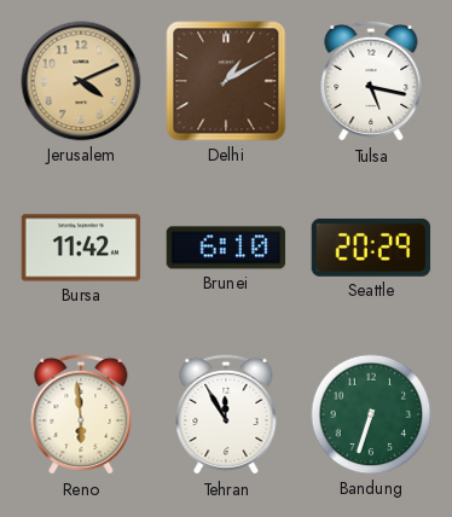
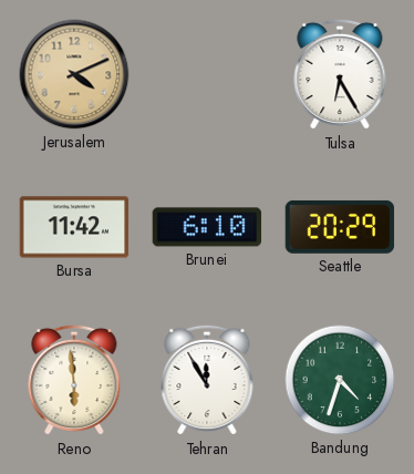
Delhi: 1:10 -> none
Tulsa: 5:17 -> 6:25
Bandung: 6:33 -> 4:33
